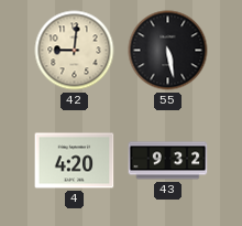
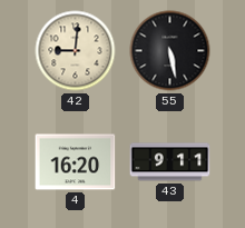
4: 4:20 -> 16:20
43: 9:32 -> 9:11
